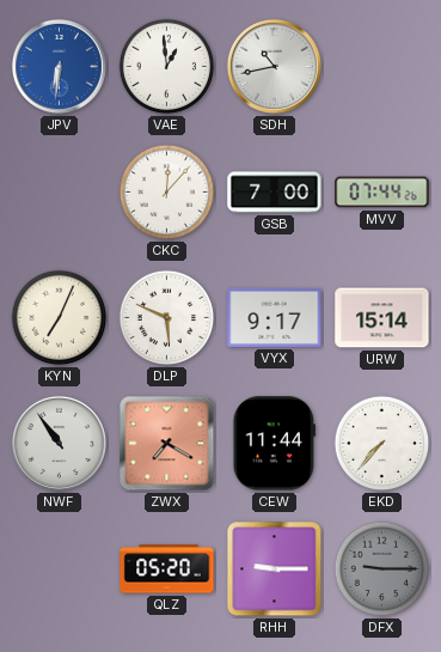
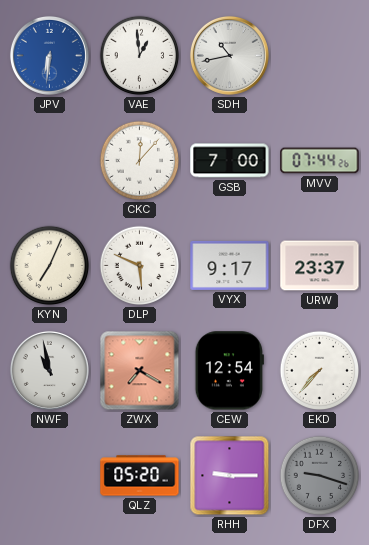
URW: 15:14 -> 23:37
NWF: 10:54 -> 10:58
CEW: 11:44 -> 12:54
DFX: 9:15 -> 9:18
